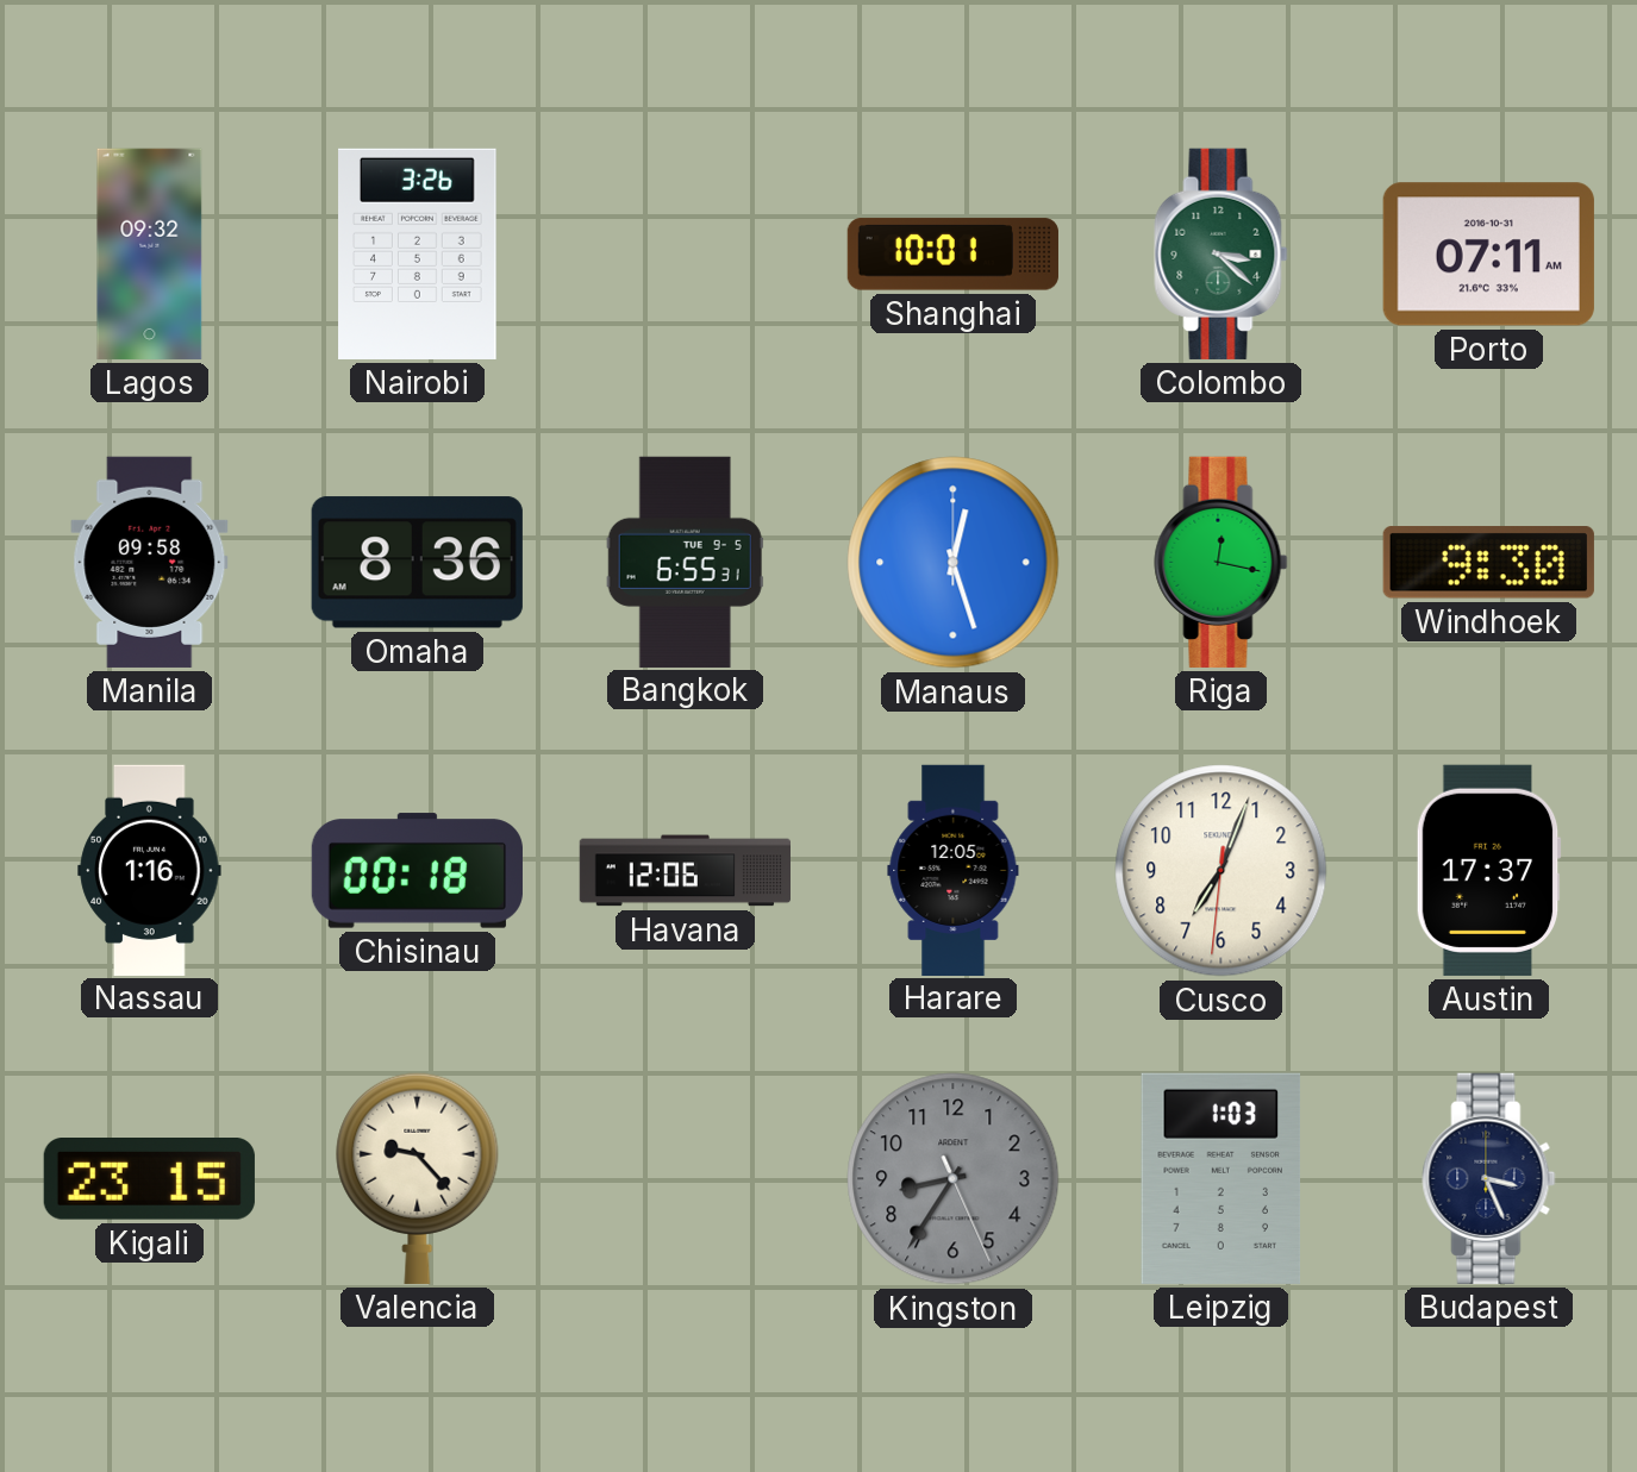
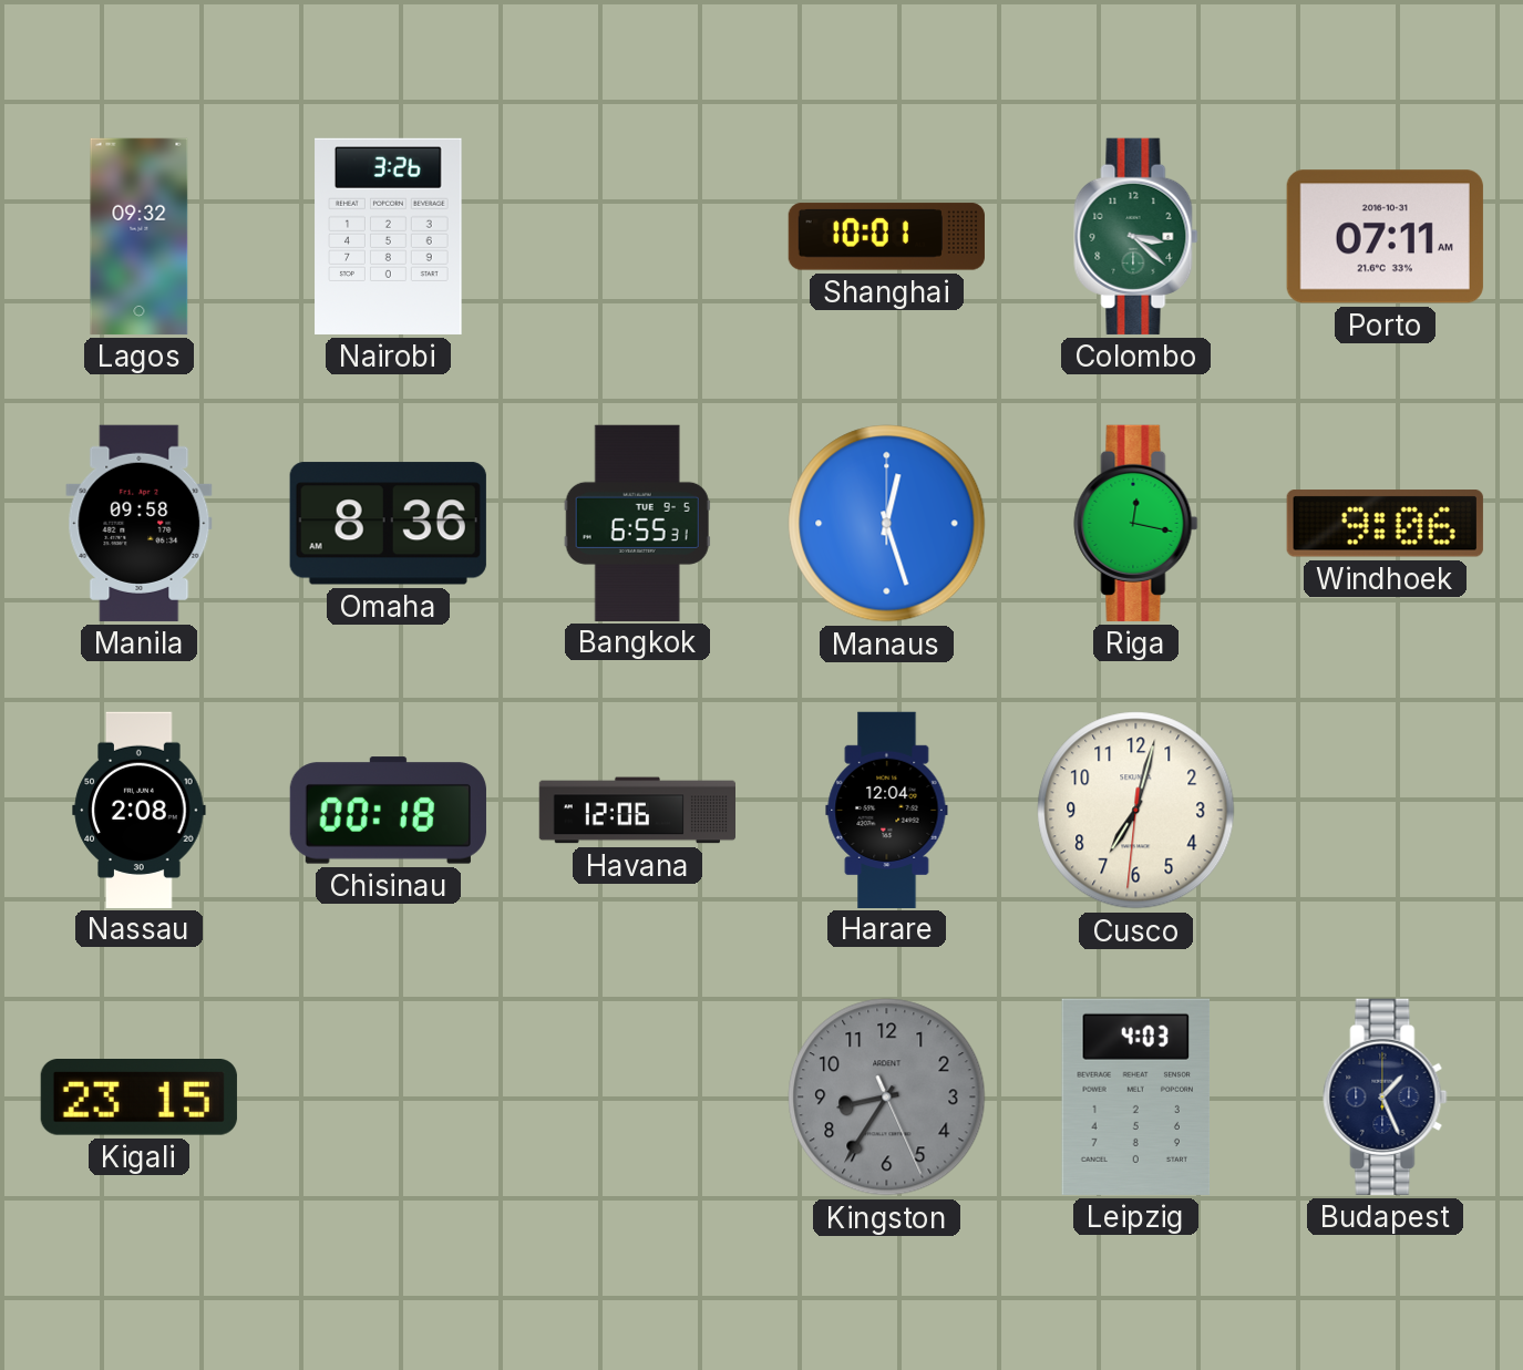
Windhoek: 9:30 -> 9:06
Nassau: 1:16 -> 2:08
Harare: 12:05 -> 12:04
Cusco: 7:03 -> 7:02
Austin: 17:37 -> none
Valencia: 9:23 -> none
Leipzig: 1:03 -> 4:03
Budapest: 3:26 -> 1:26
